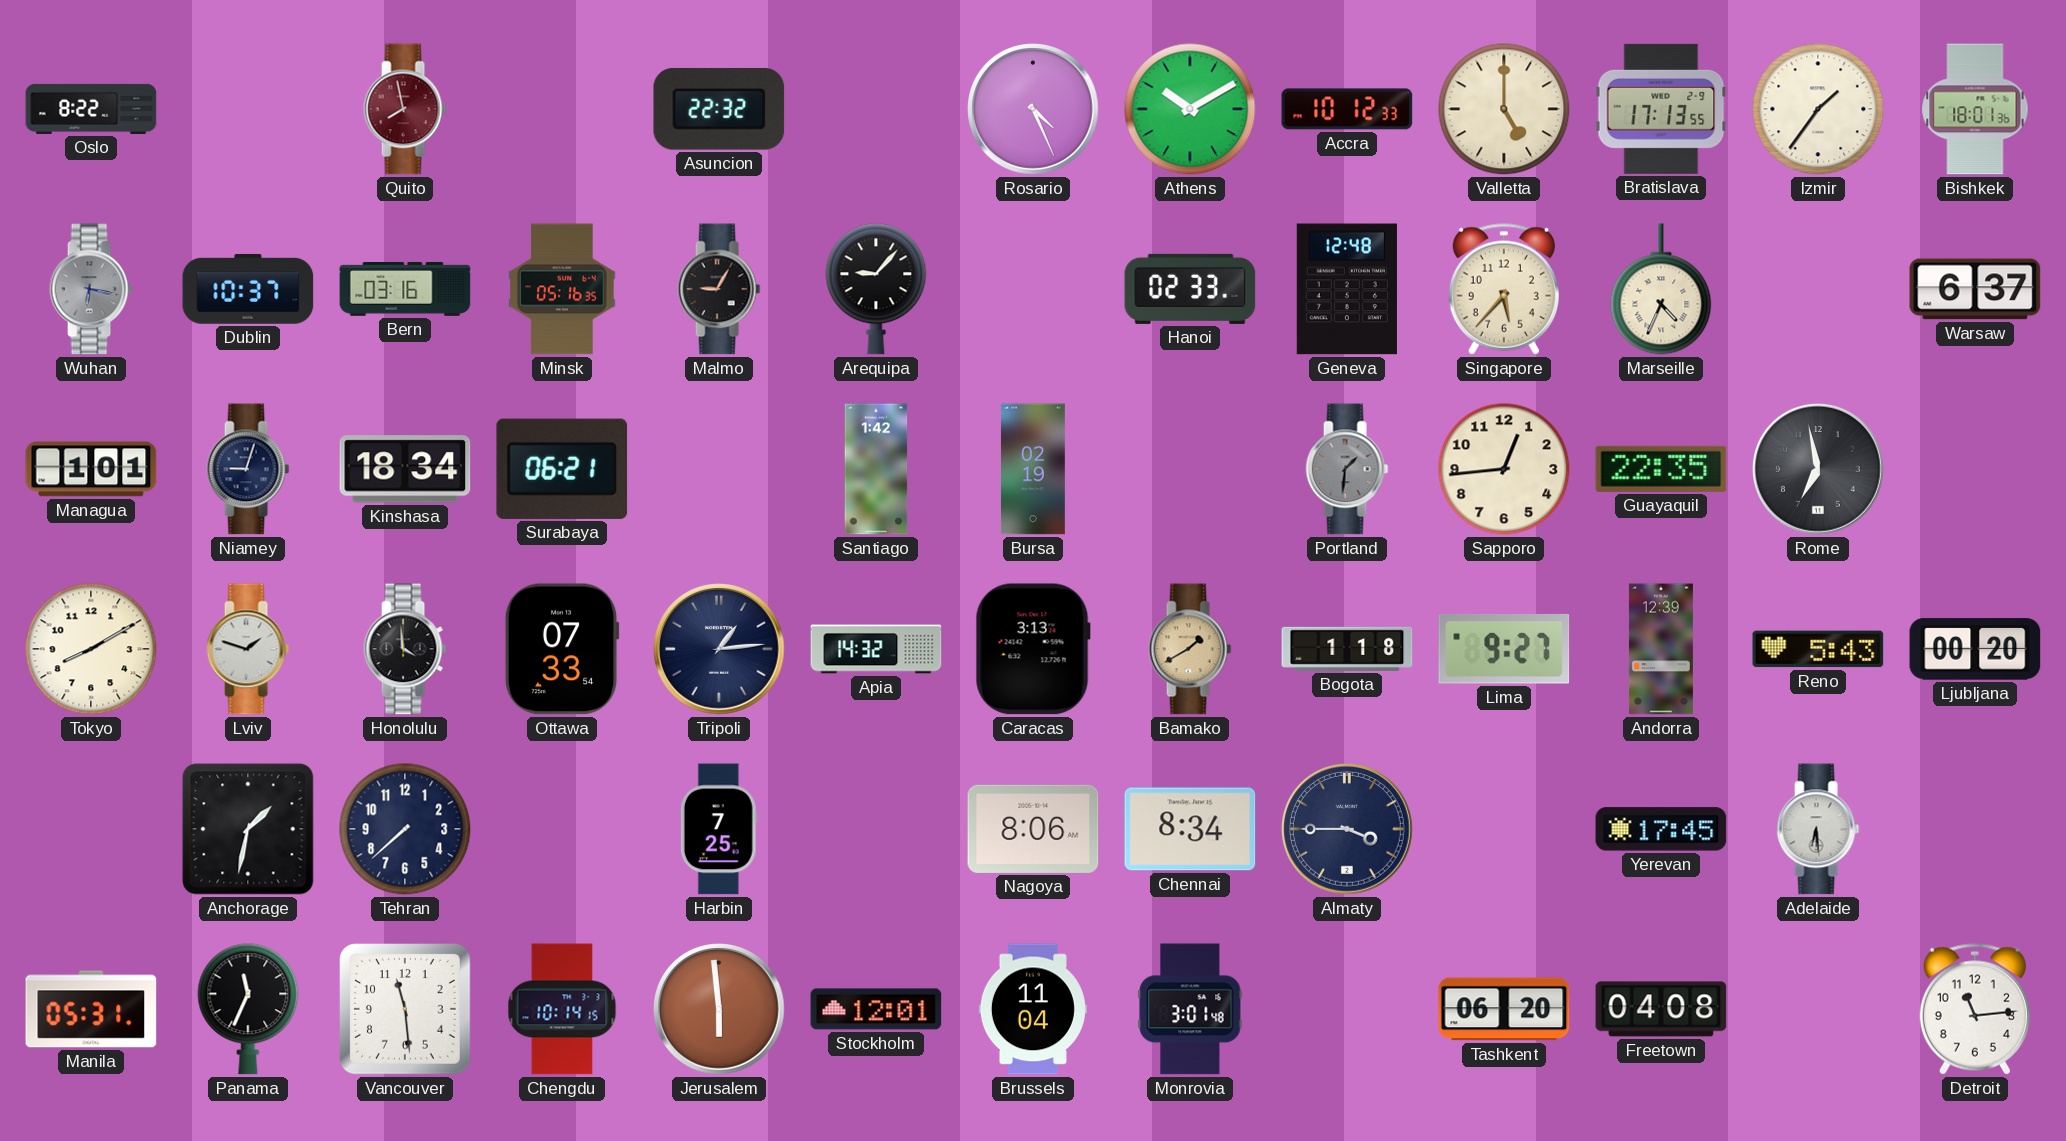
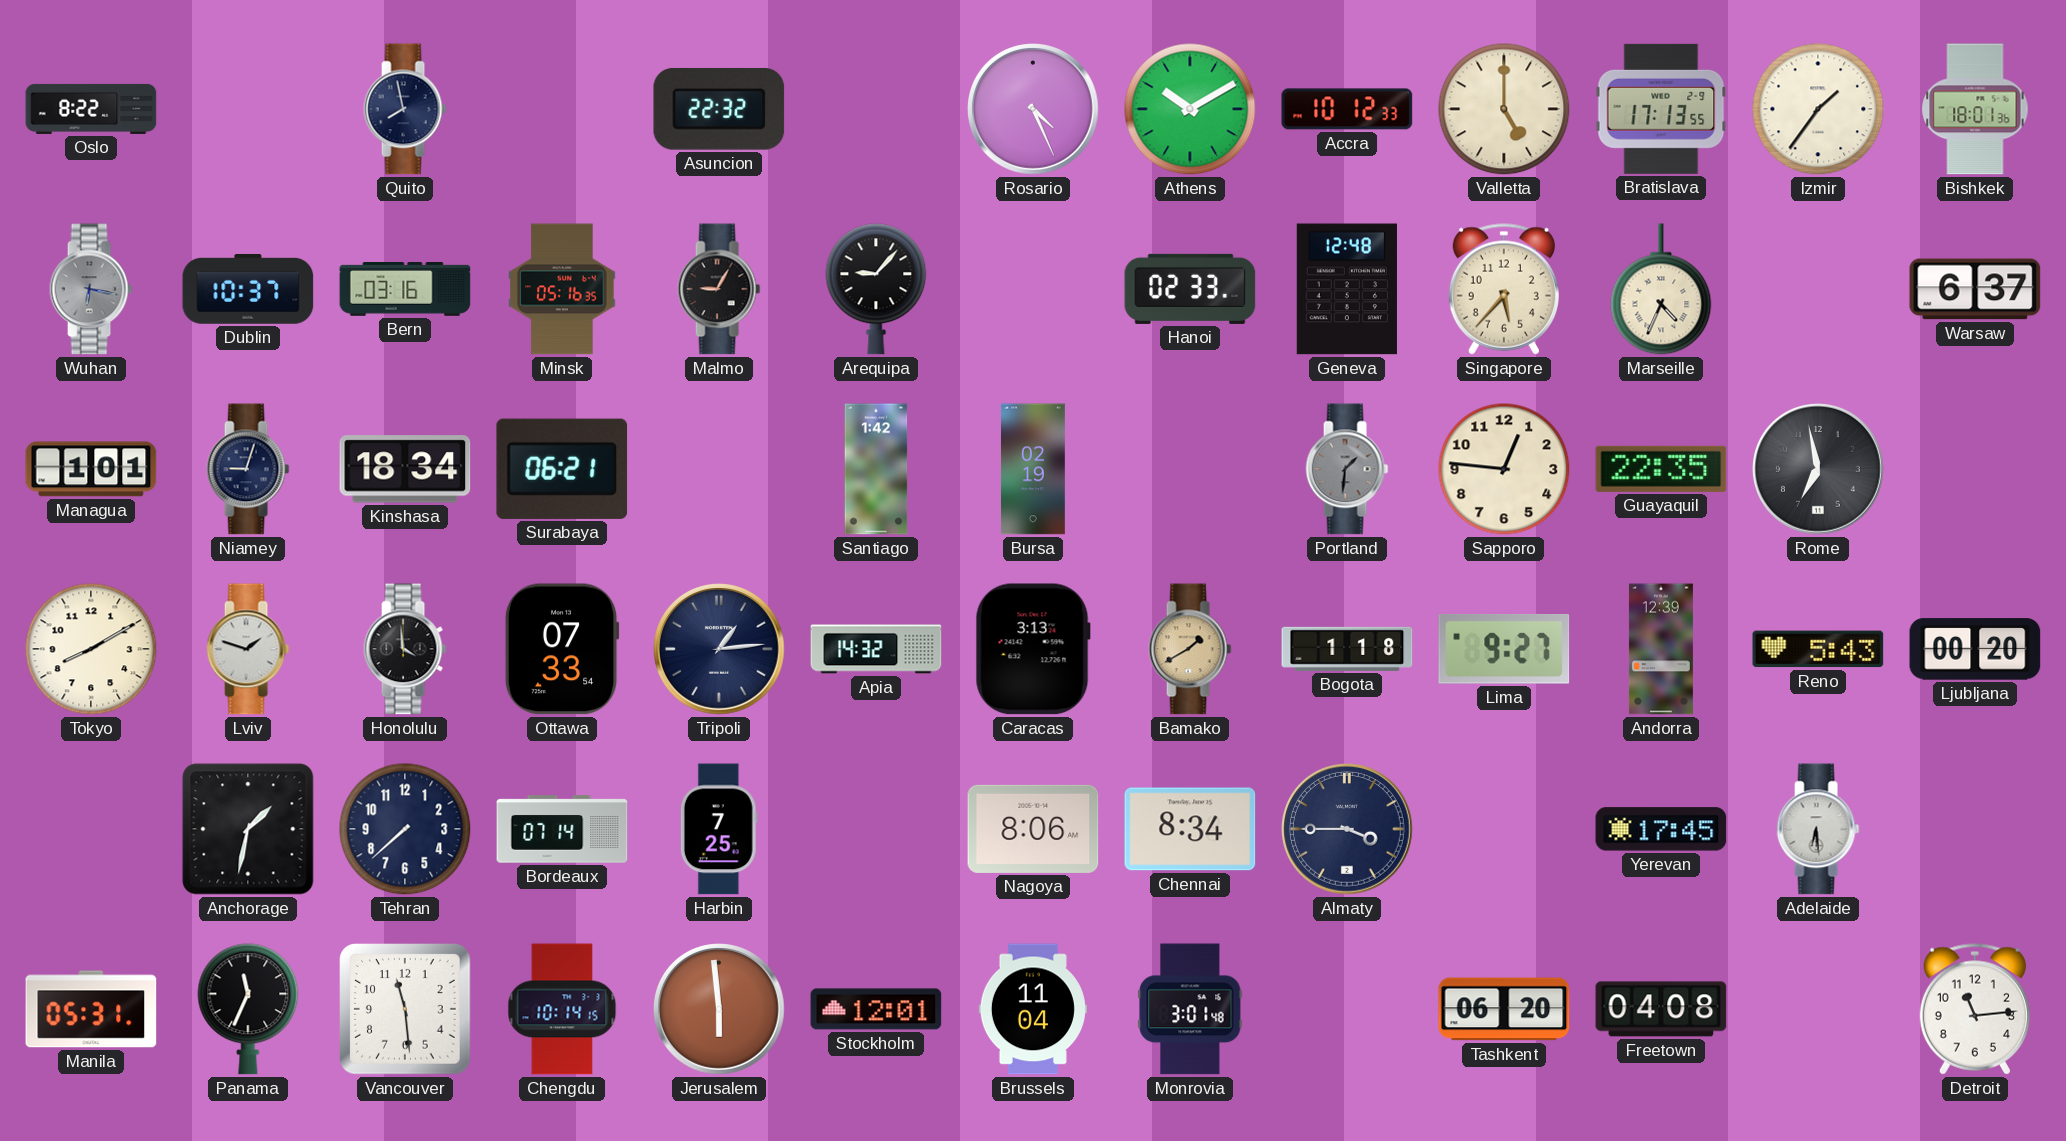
Quito dial: burgundy -> navy
Sapporo: 12:44 -> 12:46
Bordeaux: none -> 07:14
